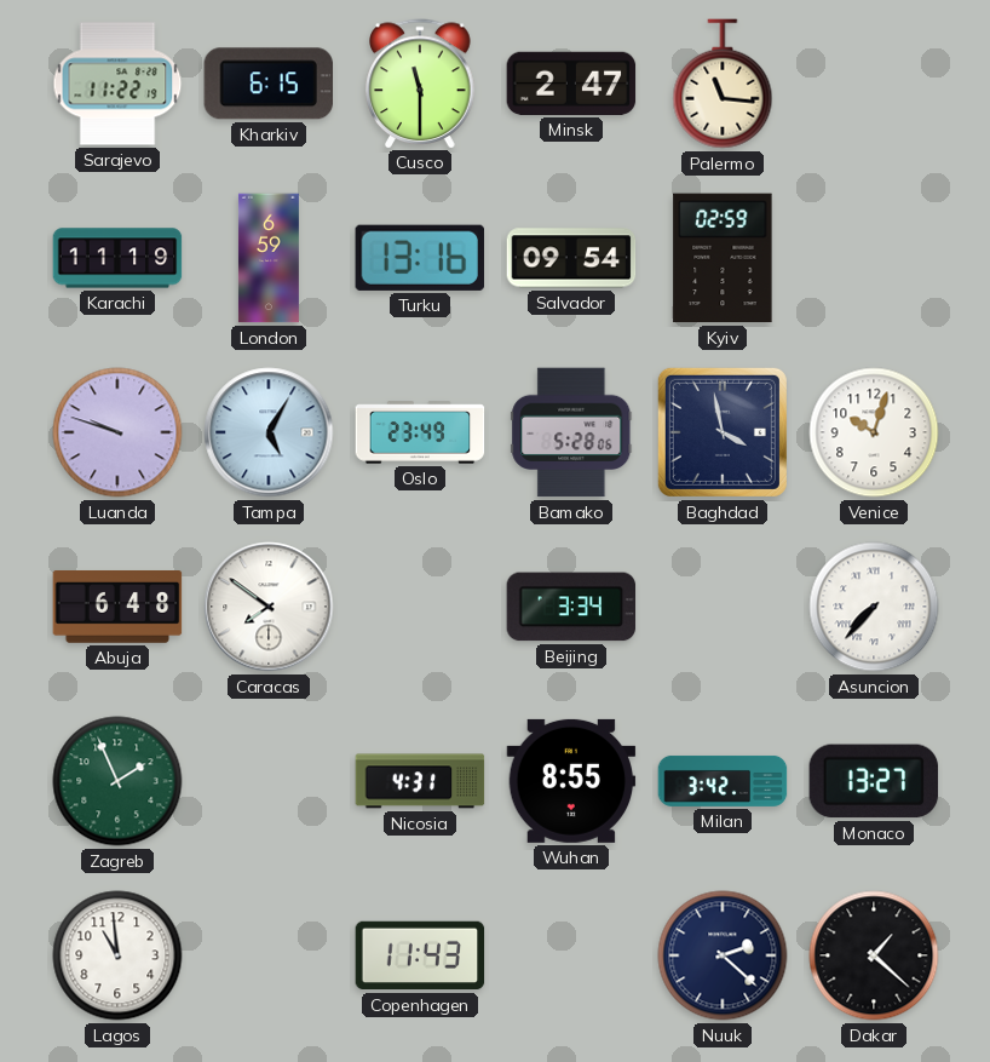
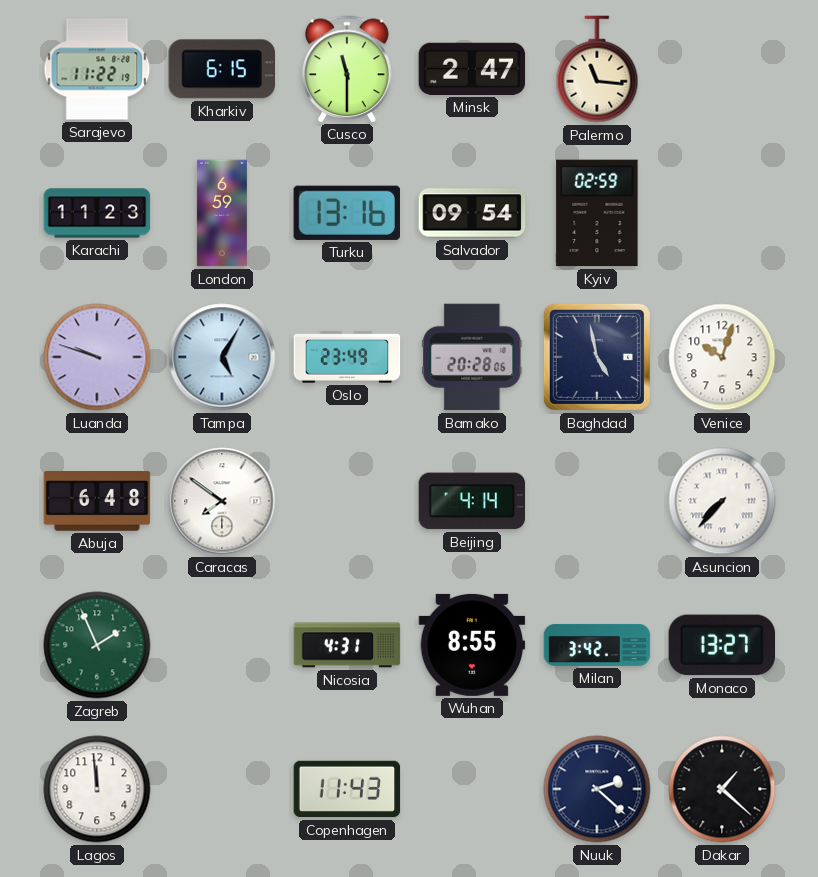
Karachi: 11:19 -> 11:23
Bamako: 5:28 -> 20:28
Baghdad: 3:58 -> 4:58
Beijing: 3:34 -> 4:14
Lagos: 10:59 -> 11:59
